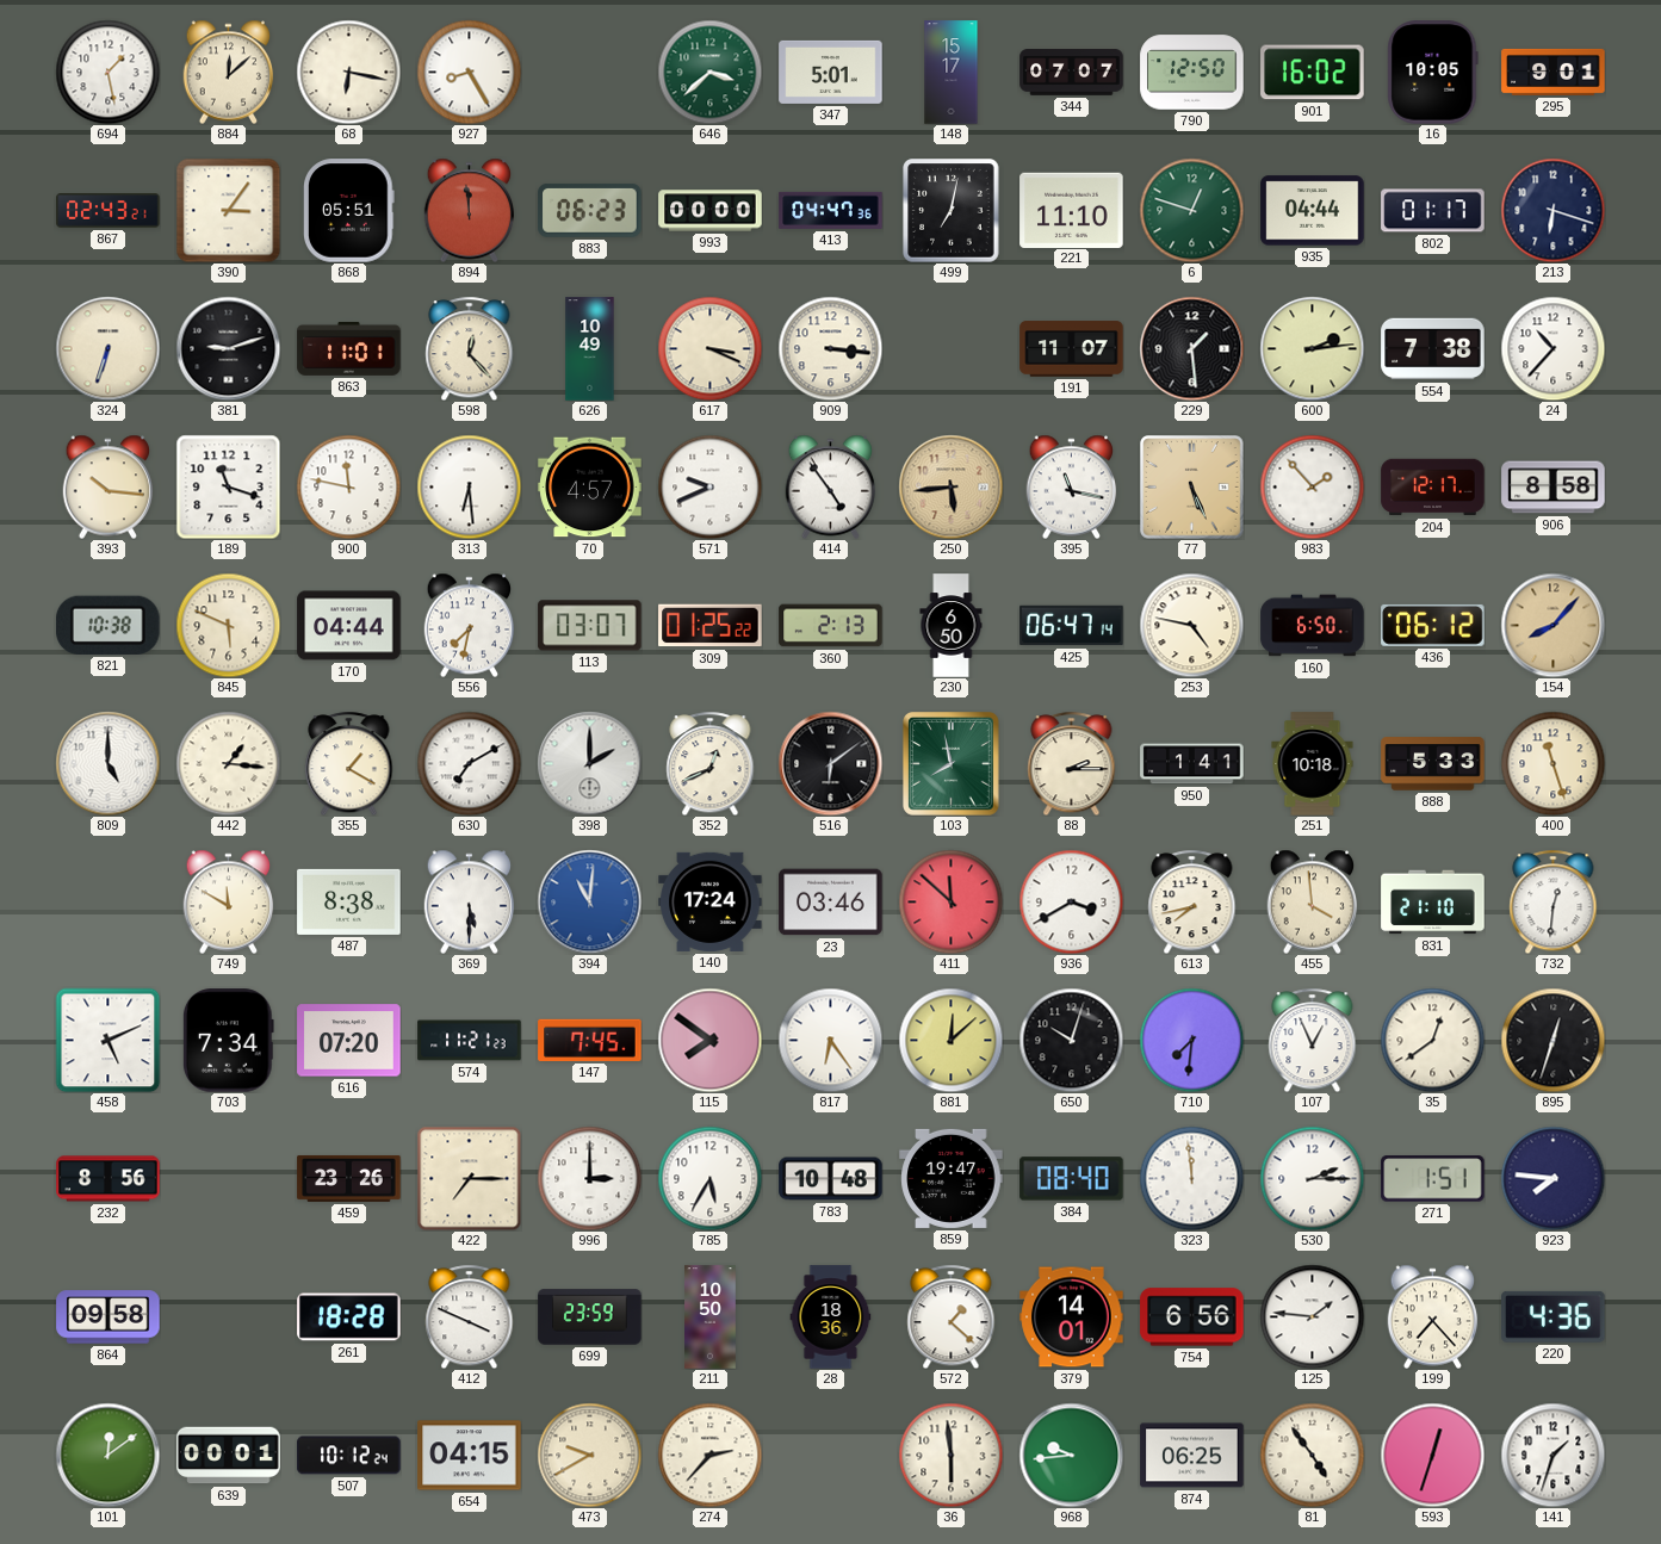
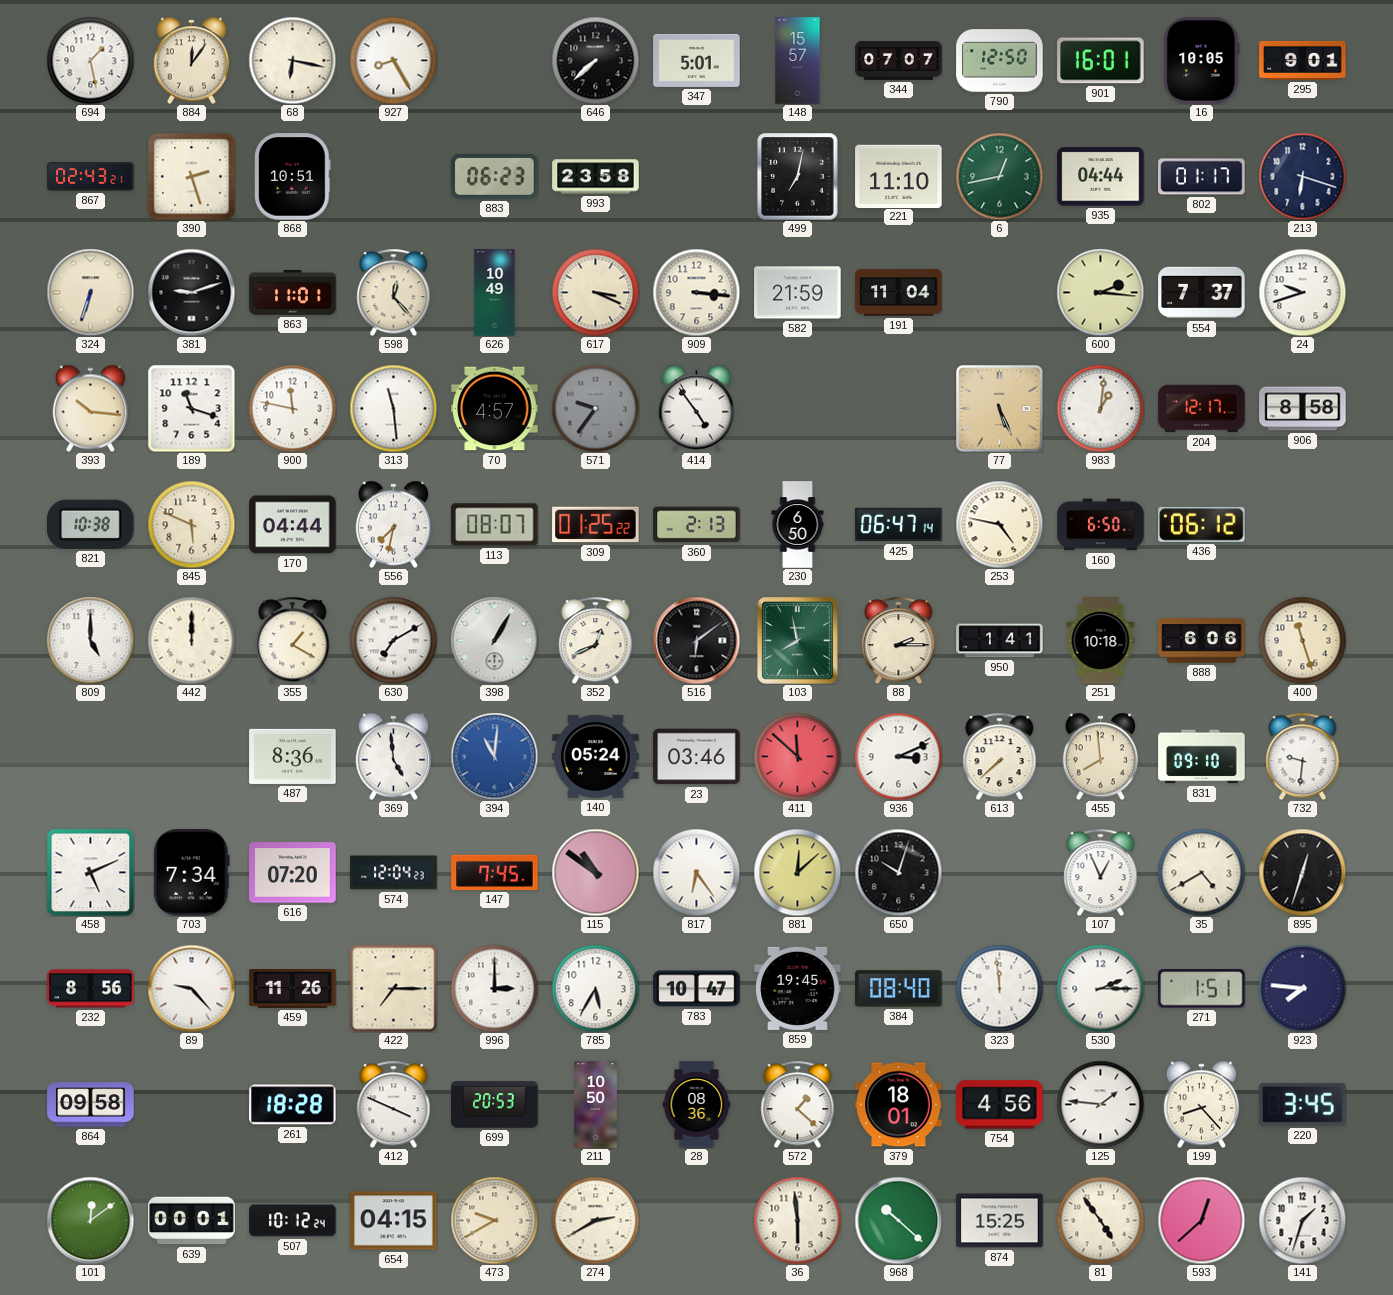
884: 12:08 -> 12:06
646: 3:38 -> 7:38
646 dial: green -> black
148: 15:17 -> 15:57
901: 16:02 -> 16:01
390: 3:06 -> 2:27
868: 05:51 -> 10:51
894: 11:59 -> none
993: 00:00 -> 23:58
413: 04:47 -> none
6: 12:48 -> 12:43
582: none -> 21:59
191: 11:07 -> 11:04
229: 1:29 -> none
600: 2:14 -> 2:16
554: 7:38 -> 7:37
24: 10:37 -> 9:42
313: 6:29 -> 11:29
571: 9:41 -> 9:36
571 dial: white -> grey
250: 5:44 -> none
395: 11:17 -> none
983: 1:53 -> 1:01
113: 03:07 -> 08:07
154: 8:07 -> none
442: 1:16 -> 12:00
398: 2:00 -> 1:05
888: 5:33 -> 6:06
749: 11:50 -> none
487: 8:38 -> 8:36
369: 5:30 -> 4:59
140: 17:24 -> 05:24
936: 3:40 -> 3:11
613: 7:43 -> 7:38
455: 3:59 -> 7:59
831: 21:10 -> 09:10
732: 12:31 -> 9:31
574: 11:21 -> 12:04
115: 7:51 -> 10:51
710: 7:31 -> none
35: 12:39 -> 4:40
89: none -> 9:23
459: 23:26 -> 11:26
783: 10:48 -> 10:47
859: 19:47 -> 19:45
699: 23:59 -> 20:53
28: 18:36 -> 08:36
379: 14:01 -> 18:01
754: 6:56 -> 4:56
199: 7:23 -> 8:23
220: 4:36 -> 3:45
274: 2:37 -> 2:40
968: 9:44 -> 10:22
874: 06:25 -> 15:25
593: 12:33 -> 12:38
